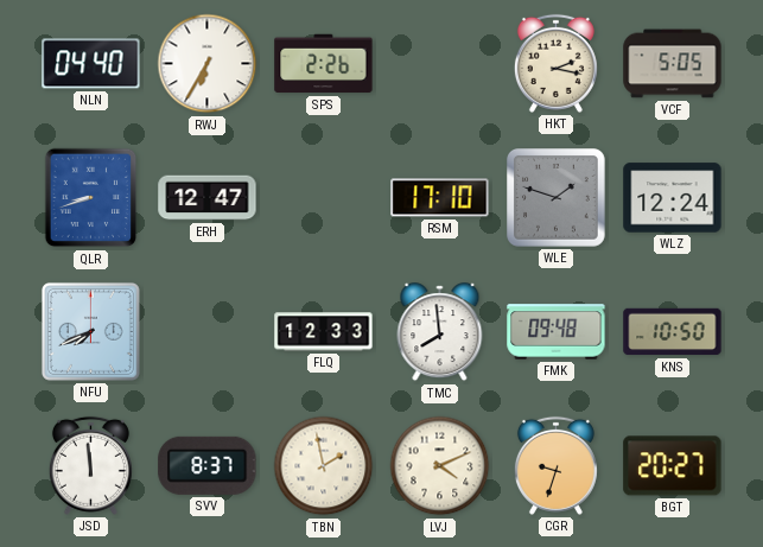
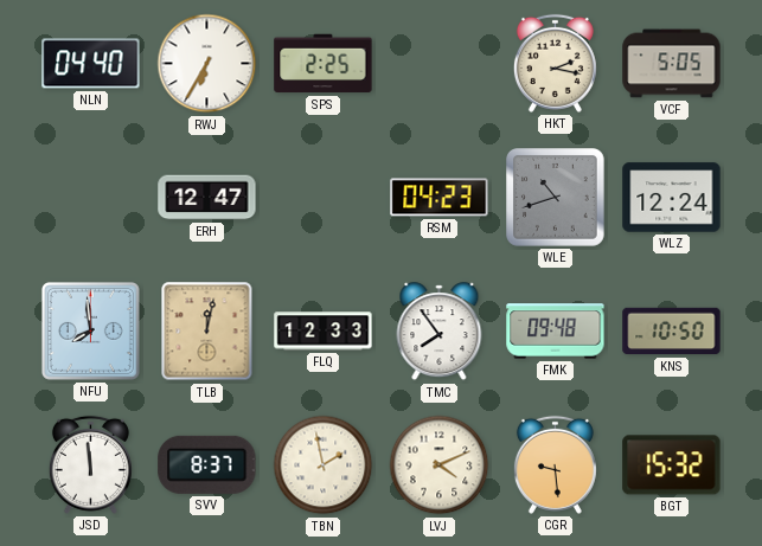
SPS: 2:26 -> 2:25
QLR: 8:42 -> none
RSM: 17:10 -> 04:23
WLE: 1:48 -> 10:42
NFU: 7:41 -> 7:59
TLB: none -> 12:02
TMC: 7:59 -> 7:54
CGR: 9:33 -> 9:29
BGT: 20:27 -> 15:32
